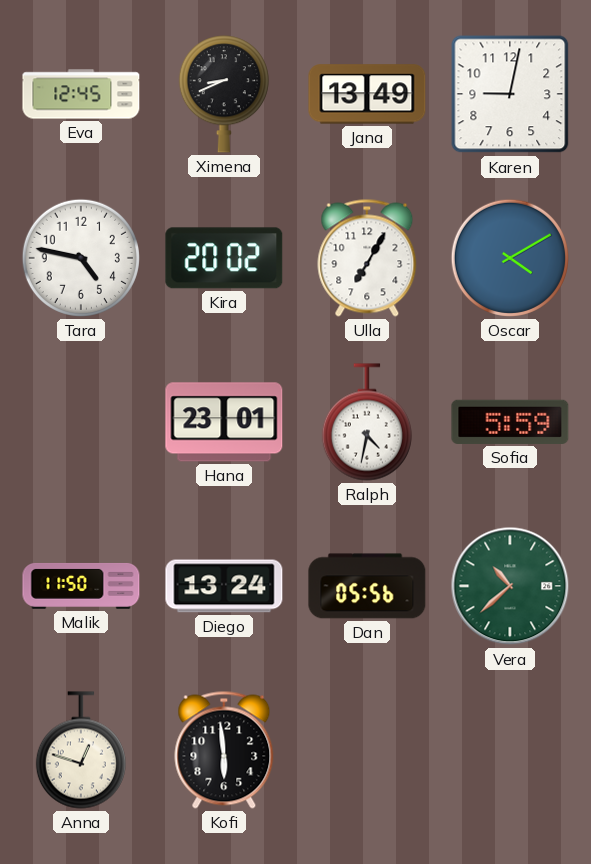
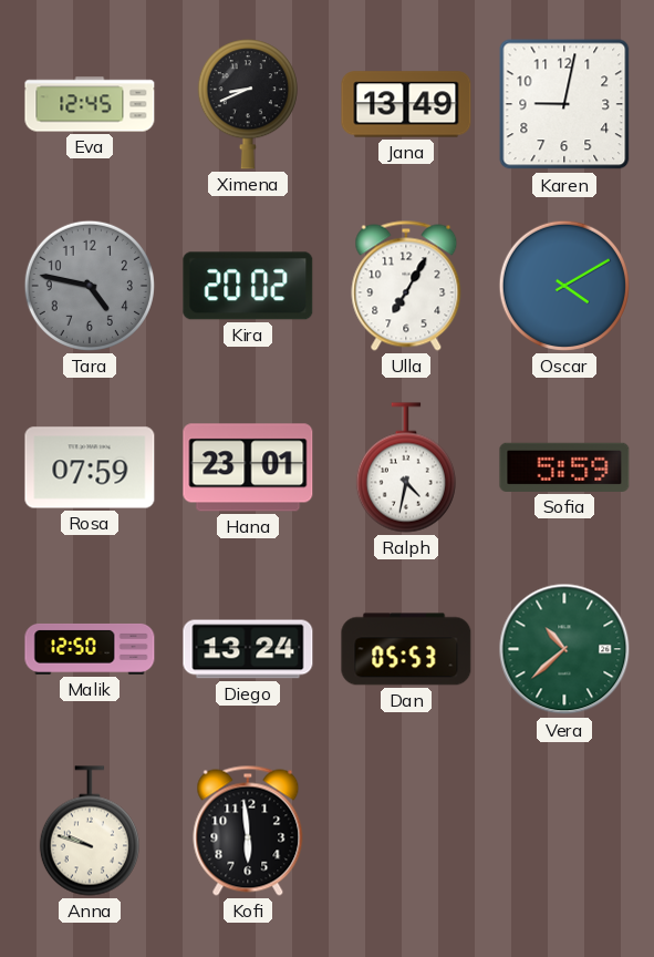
Tara dial: white -> grey
Rosa: none -> 07:59
Malik: 11:50 -> 12:50
Dan: 05:56 -> 05:53
Anna: 12:48 -> 9:48
